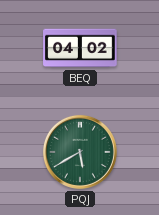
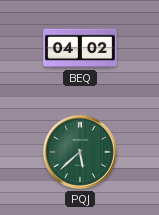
PQJ: 5:40 -> 5:38
